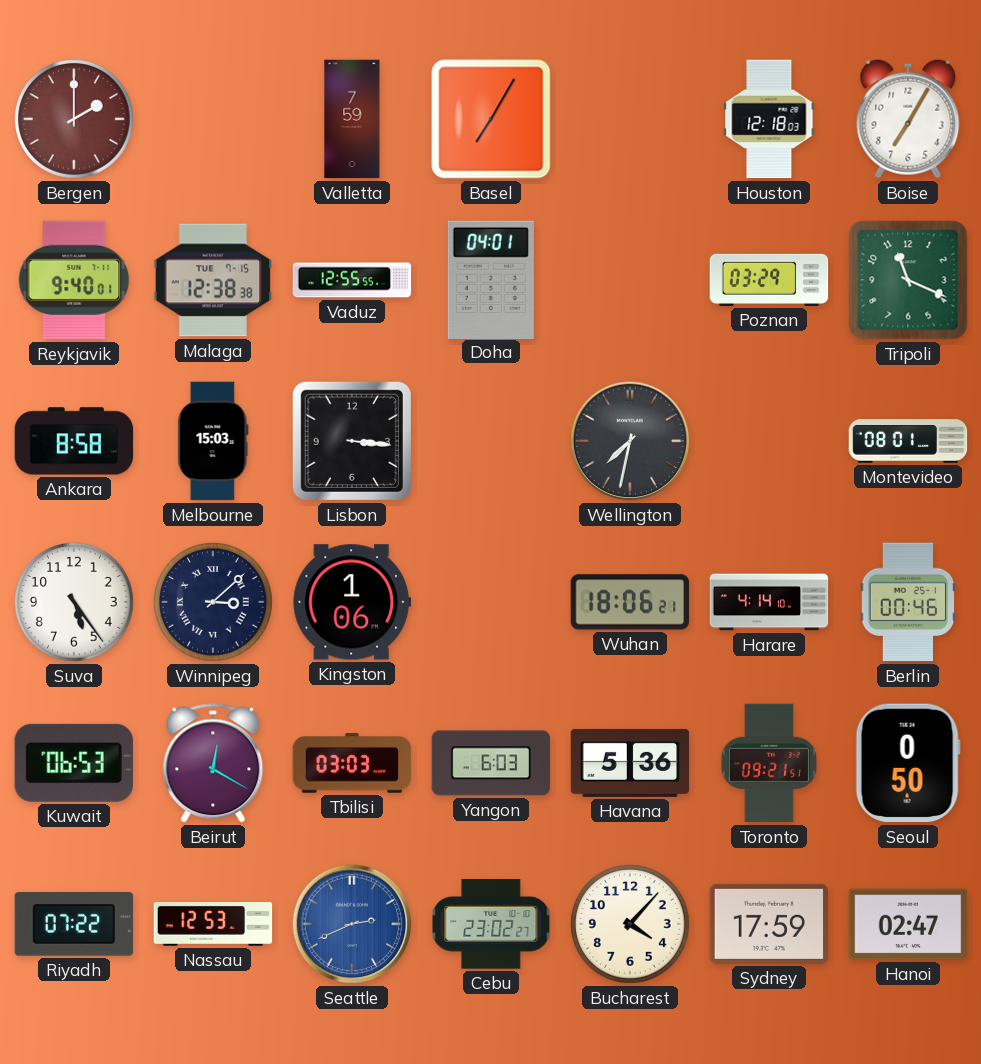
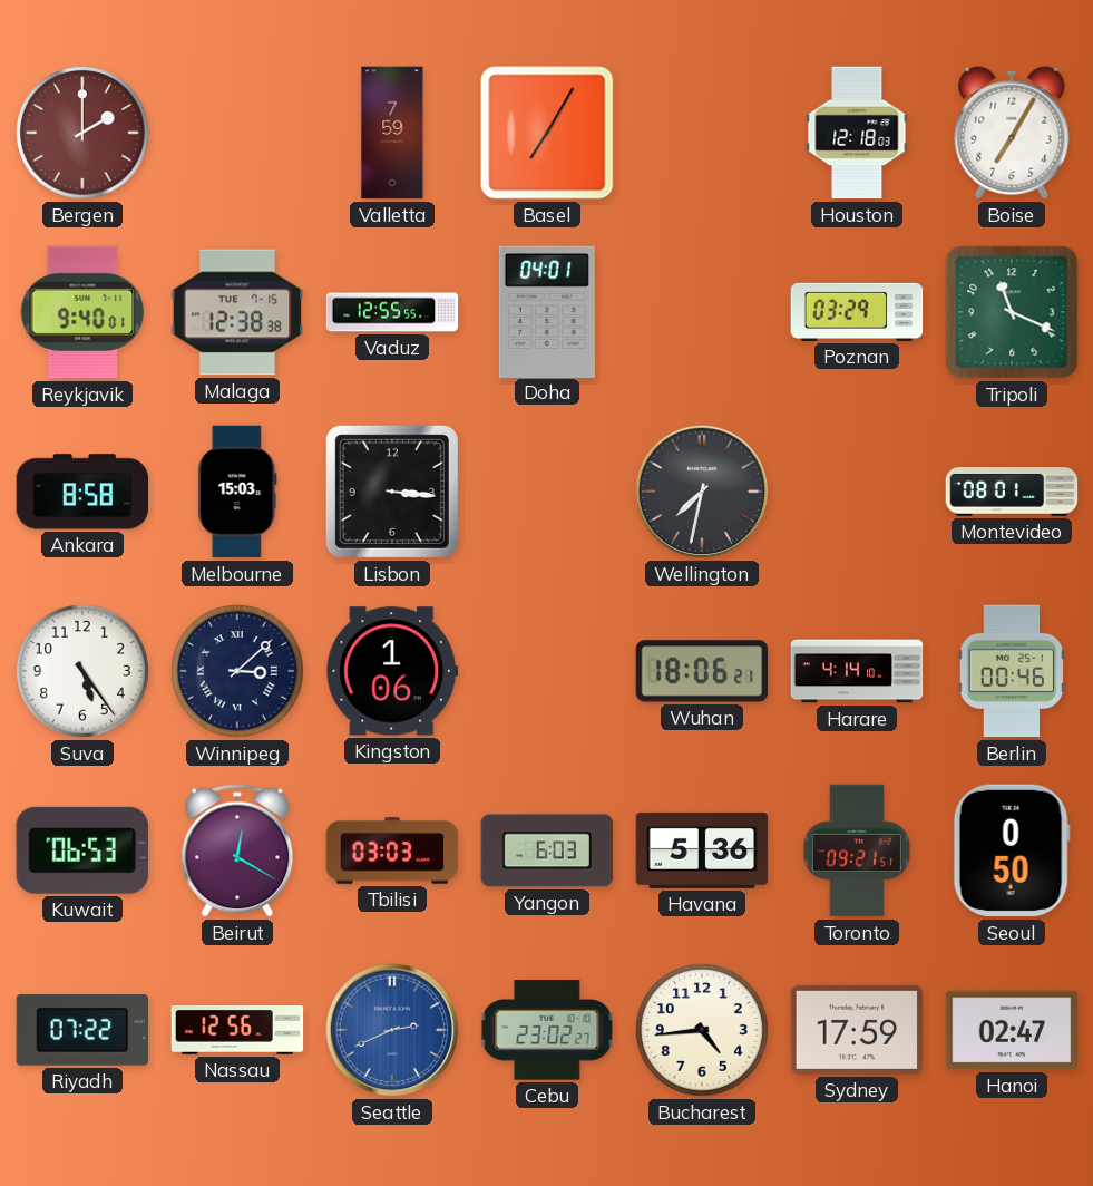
Nassau: 12:53 -> 12:56
Bucharest: 4:07 -> 4:44
